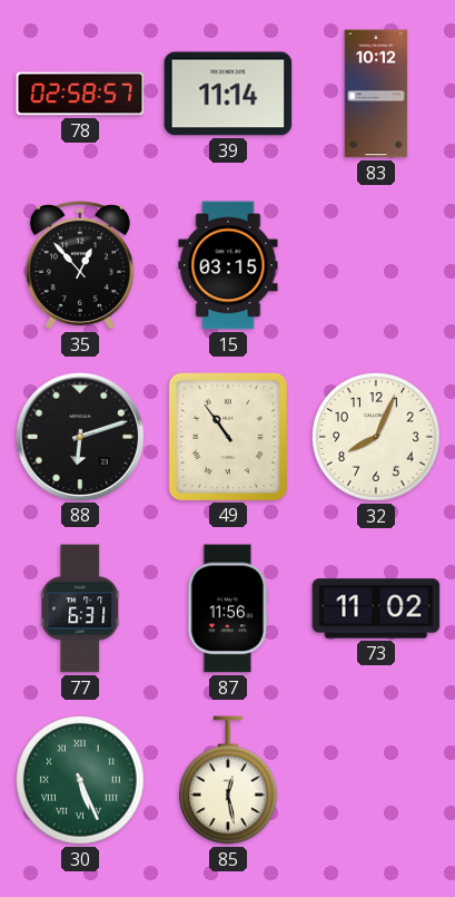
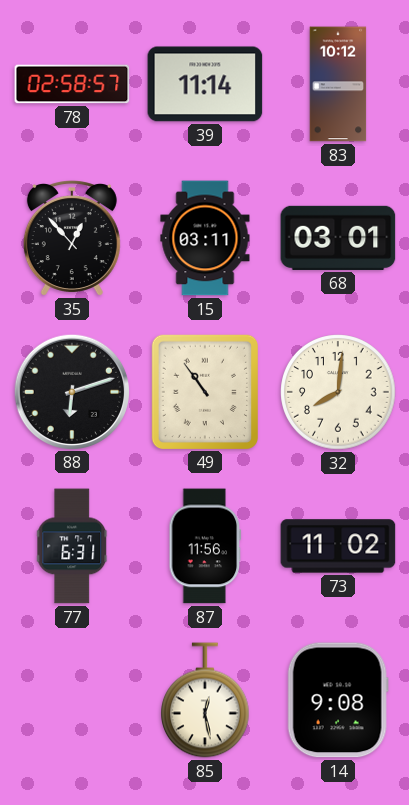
15: 03:15 -> 03:11
68: none -> 03:01
32: 8:04 -> 8:01
30: 5:26 -> none
14: none -> 9:08
